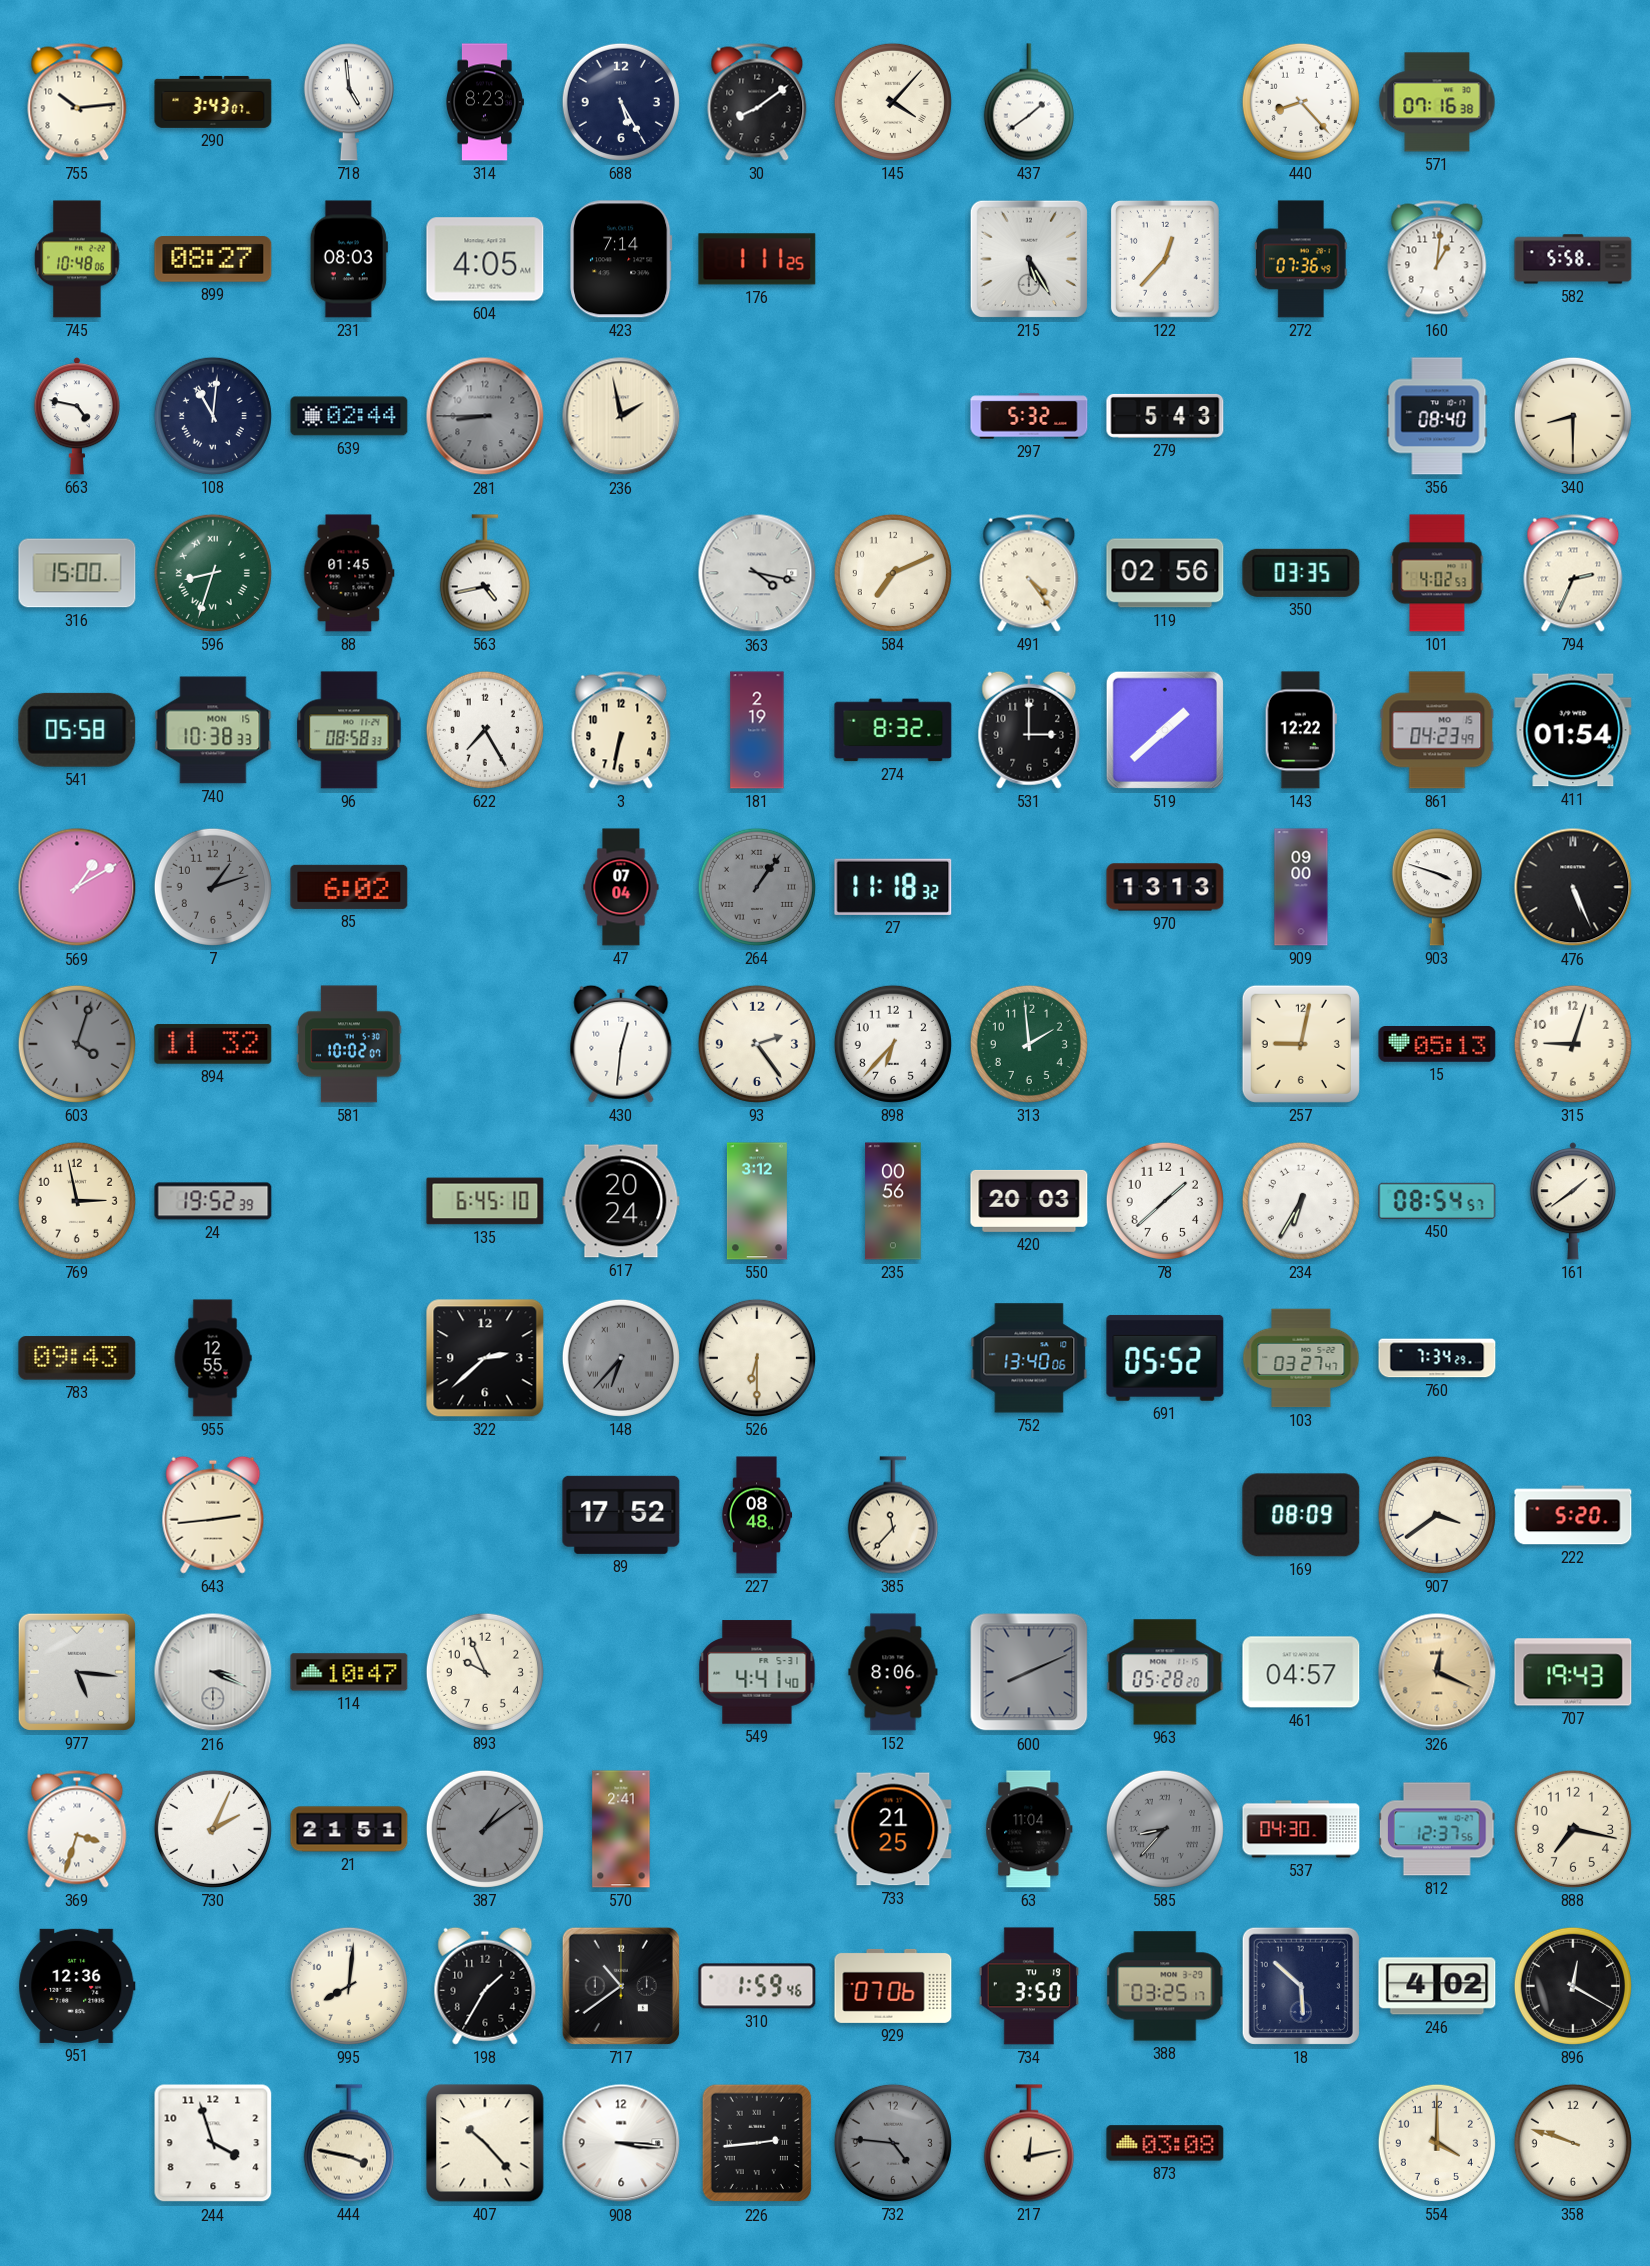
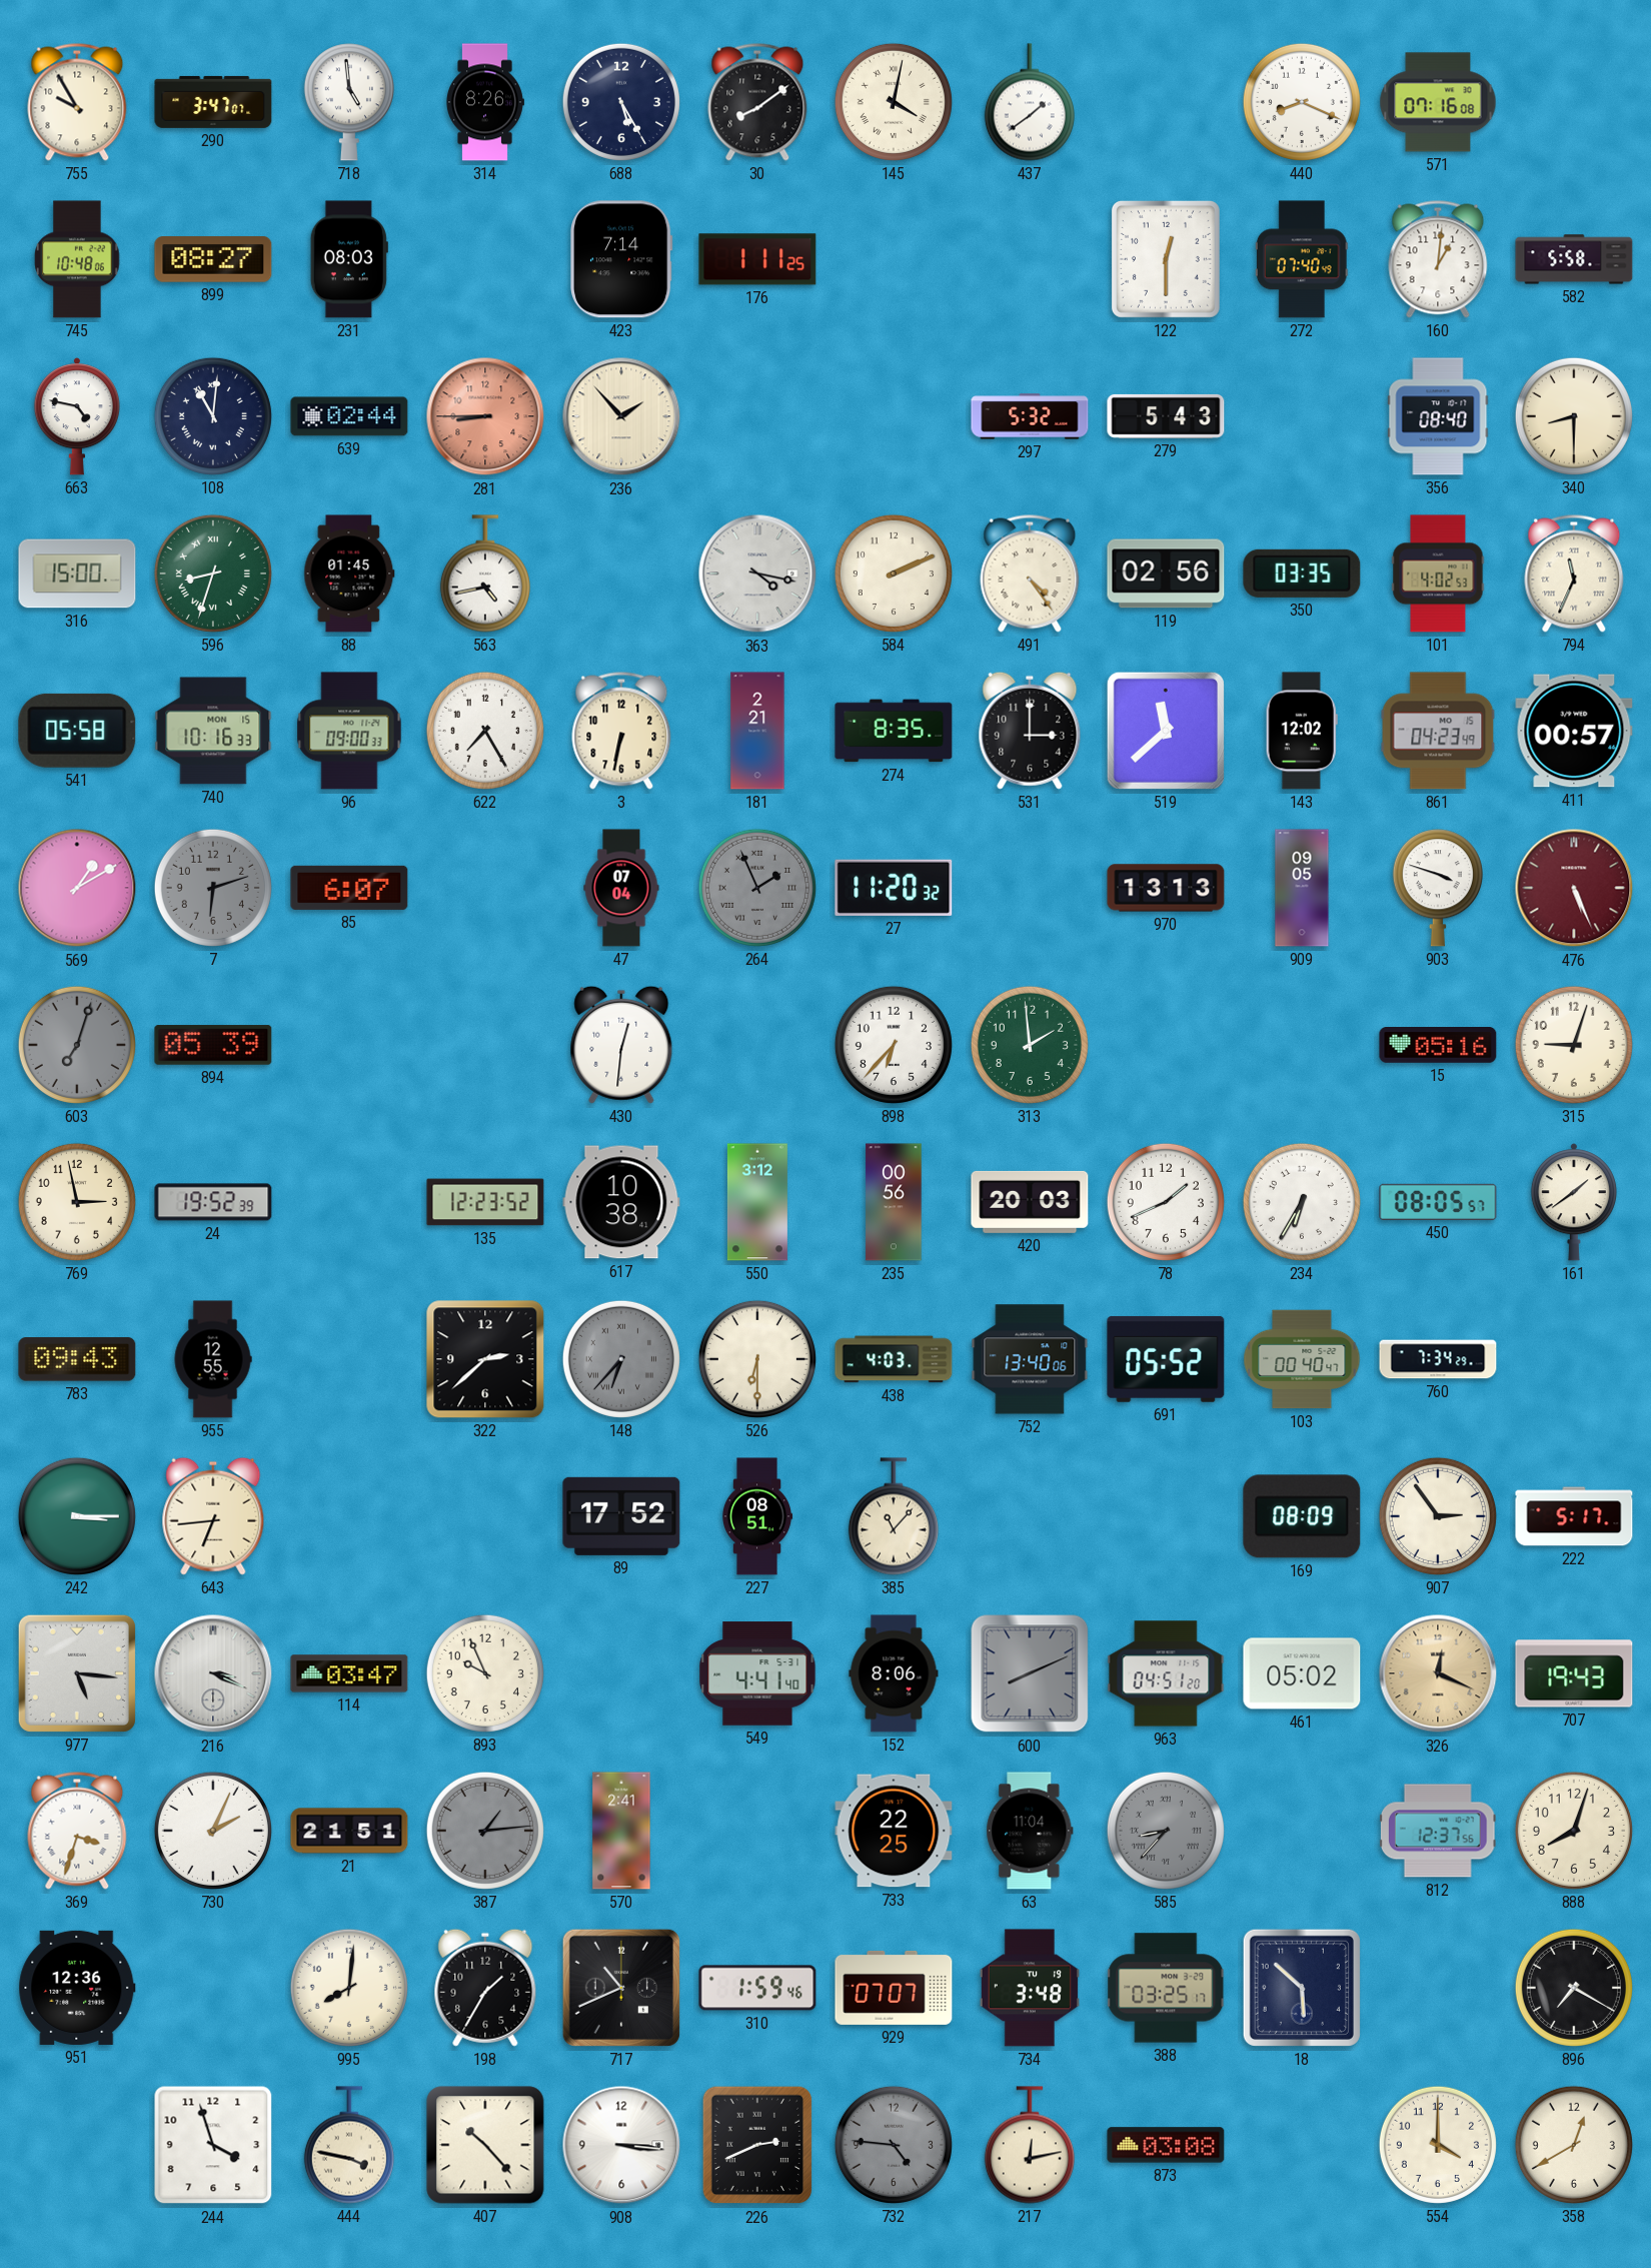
755: 10:14 -> 9:55
290: 3:43 -> 3:47
314: 8:23 -> 8:26
145: 4:07 -> 4:02
440: 8:23 -> 8:19
571: 07:16:38 -> 07:16:08
604: 4:05 -> none
215: 5:25 -> none
122: 12:37 -> 12:30
272: 07:36 -> 07:40
281 dial: grey -> salmon
236: 1:58 -> 1:53
584: 7:11 -> 2:11
794: 2:34 -> 11:34
740: 10:38 -> 10:16
96: 08:58 -> 09:00
181: 2:19 -> 2:21
274: 8:32 -> 8:35
519: 1:38 -> 11:38
143: 12:22 -> 12:02
411: 01:54 -> 00:57
7: 1:12 -> 6:12
85: 6:02 -> 6:07
264: 1:06 -> 1:56
27: 11:18 -> 11:20
909: 09:00 -> 09:05
476 dial: black -> burgundy
603: 4:03 -> 7:03
894: 11:32 -> 05:39
581: 10:02 -> none
93: 2:24 -> none
257: 9:02 -> none
15: 05:13 -> 05:16
135: 6:45 -> 12:23
617: 20:24 -> 10:38
78: 1:38 -> 1:41
450: 08:54 -> 08:05
438: none -> 4:03
103: 03:27 -> 00:40
242: none -> 3:15
643: 2:44 -> 6:44
227: 08:48 -> 08:51
385: 11:37 -> 11:07
907: 3:39 -> 2:54
222: 5:20 -> 5:17
114: 10:47 -> 03:47
963: 05:28 -> 04:51
461: 04:57 -> 05:02
387: 1:09 -> 1:14
733: 21:25 -> 22:25
537: 04:30 -> none
888: 7:17 -> 8:03
717: 10:39 -> 10:41
929: 07:06 -> 07:07
734: 3:50 -> 3:48
246: 4:02 -> none
896: 12:20 -> 7:20
226: 2:44 -> 2:41
358: 9:48 -> 12:40
